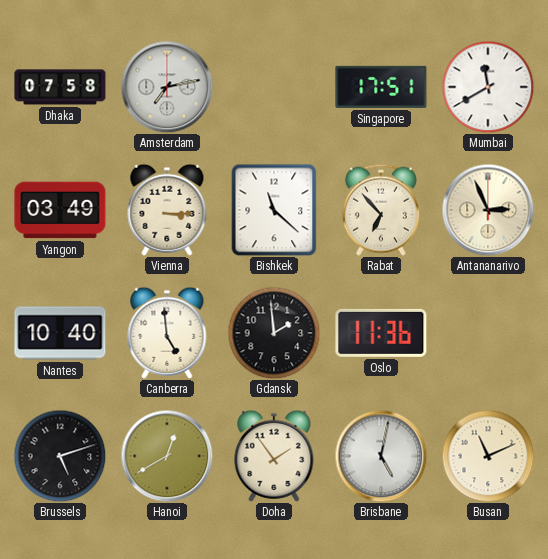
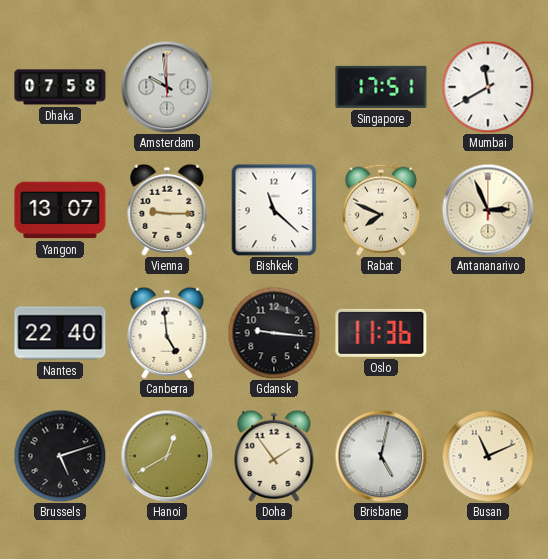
Amsterdam: 7:13 -> 9:59
Yangon: 03:49 -> 13:07
Vienna: 3:15 -> 9:15
Rabat: 6:53 -> 7:49
Nantes: 10:40 -> 22:40
Gdansk: 1:59 -> 9:16
